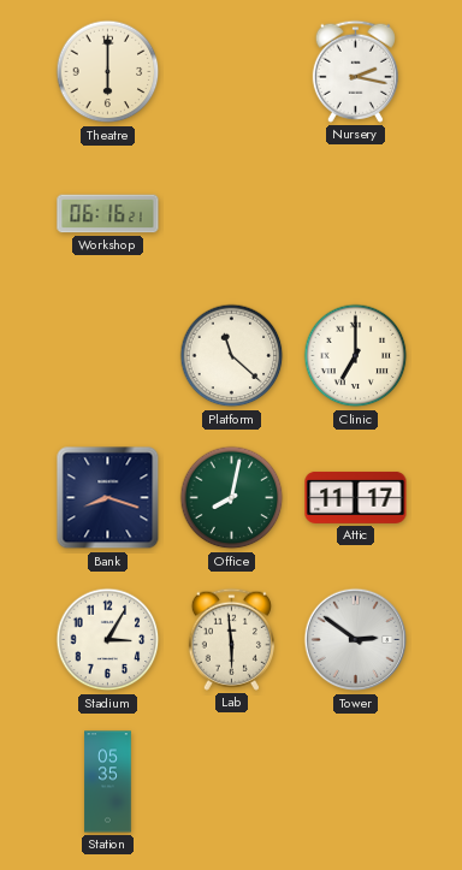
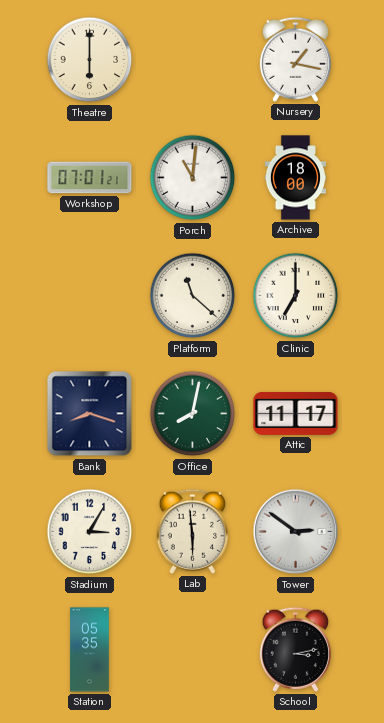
Nursery: 2:17 -> 1:17
Workshop: 06:16 -> 07:01
Porch: none -> 11:01
Archive: none -> 18:00
School: none -> 3:13
